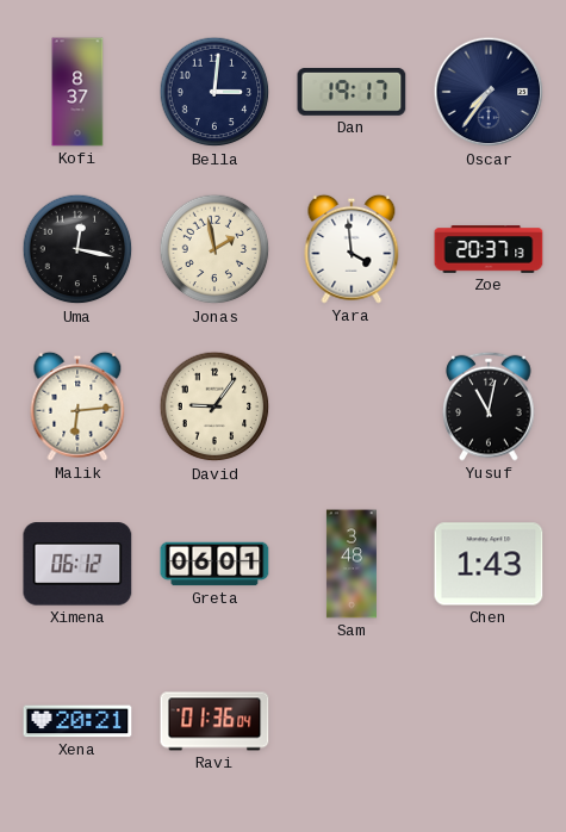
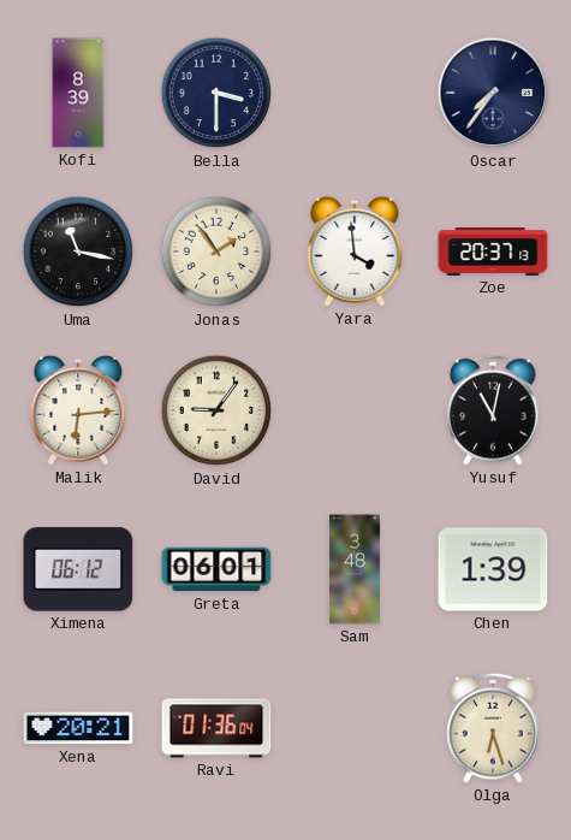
Kofi: 8:37 -> 8:39
Bella: 3:01 -> 3:30
Dan: 19:17 -> none
Uma: 12:17 -> 11:17
Jonas: 1:58 -> 1:54
Chen: 1:43 -> 1:39
Olga: none -> 6:27
